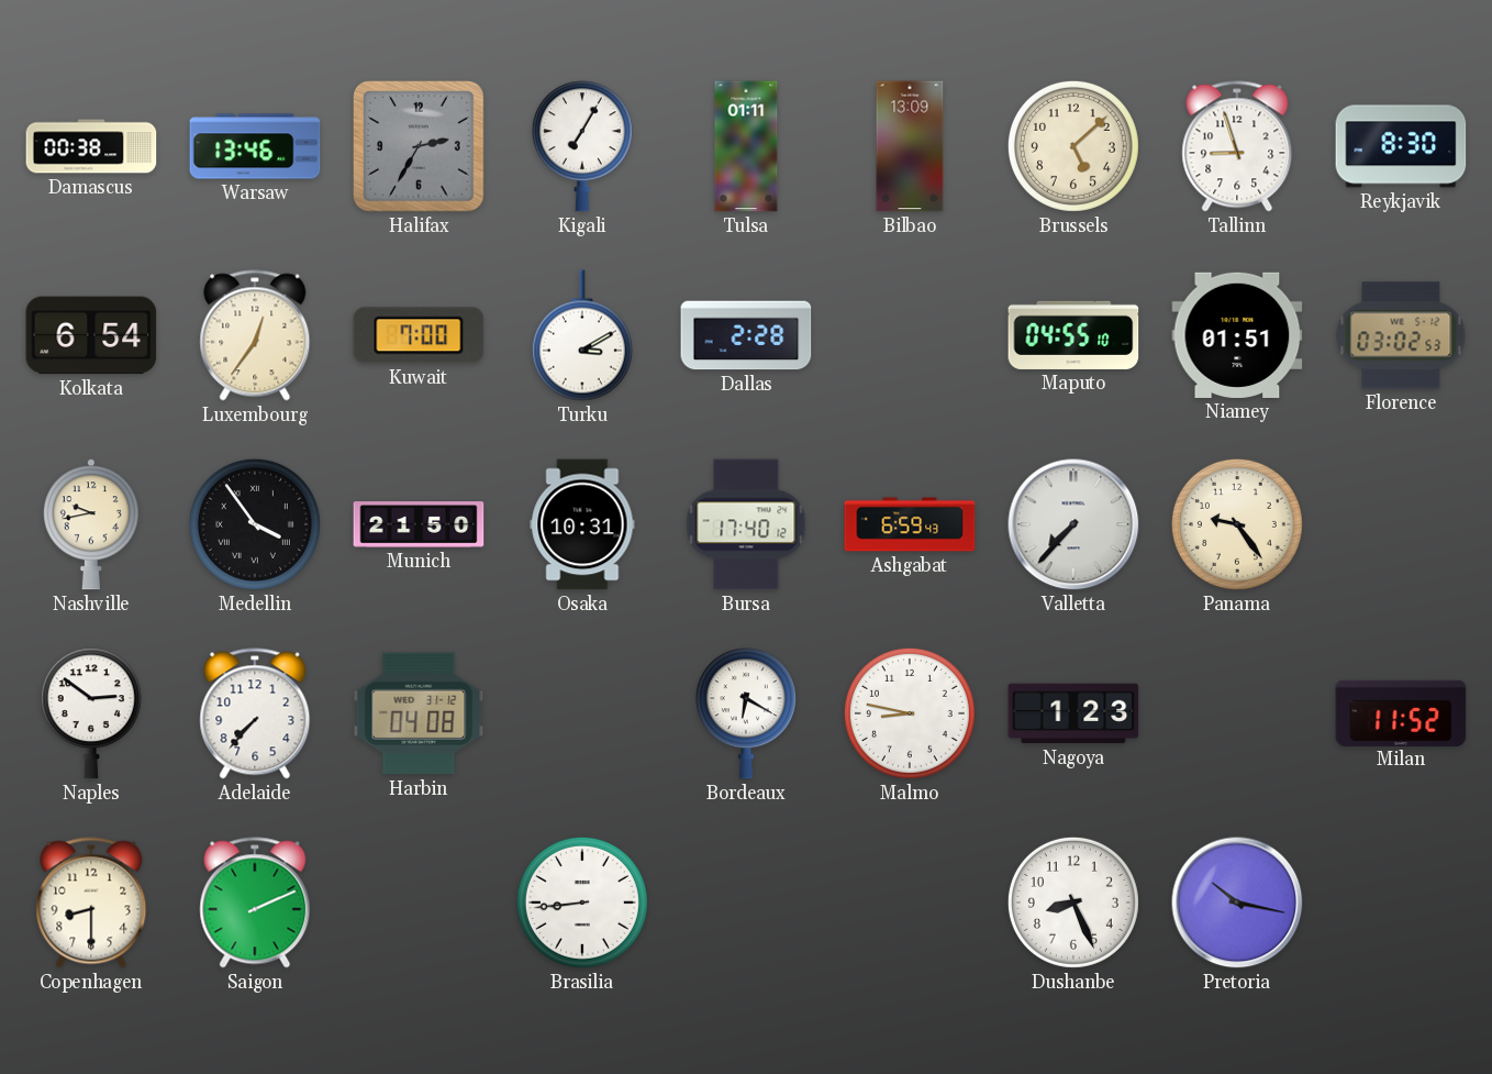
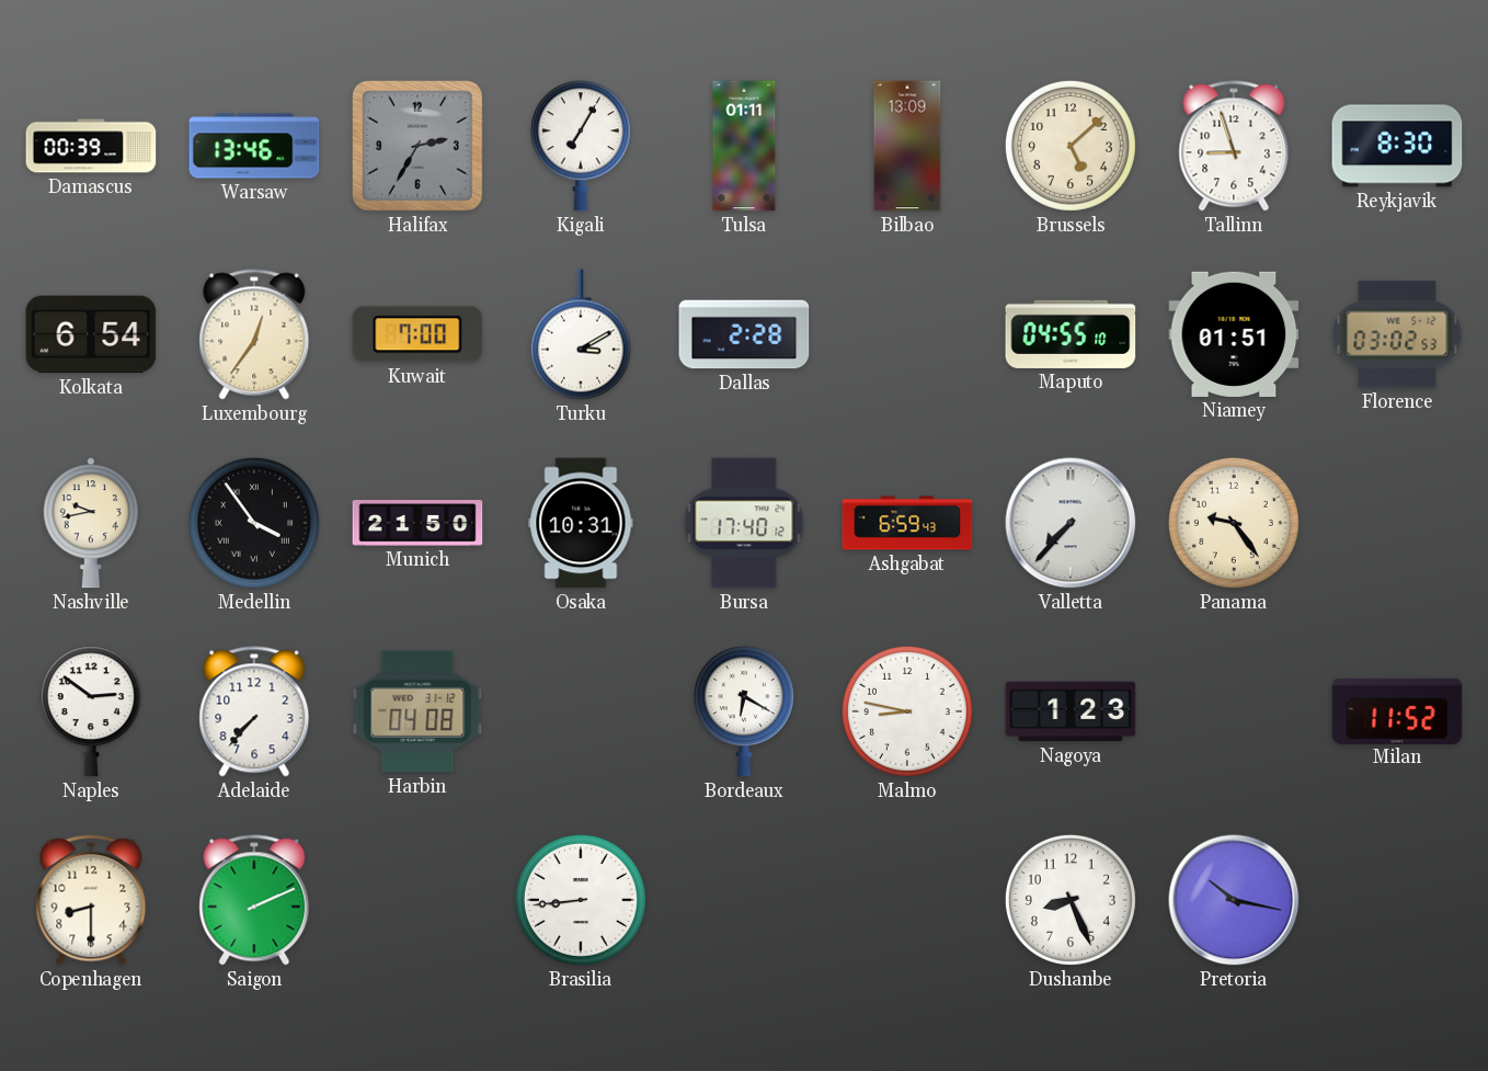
Damascus: 00:38 -> 00:39
